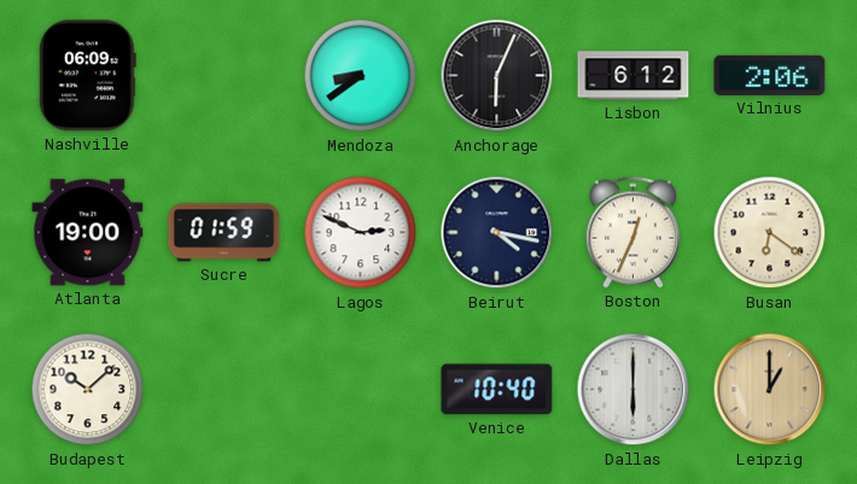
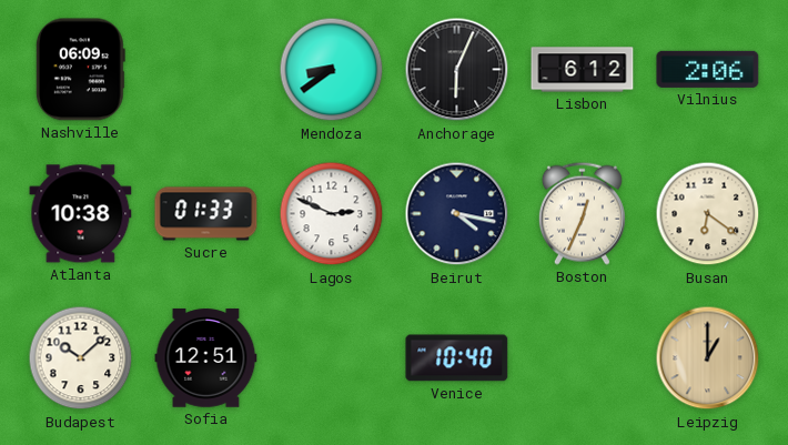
Atlanta: 19:00 -> 10:38
Sucre: 01:59 -> 01:33
Sofia: none -> 12:51
Dallas: 6:00 -> none
